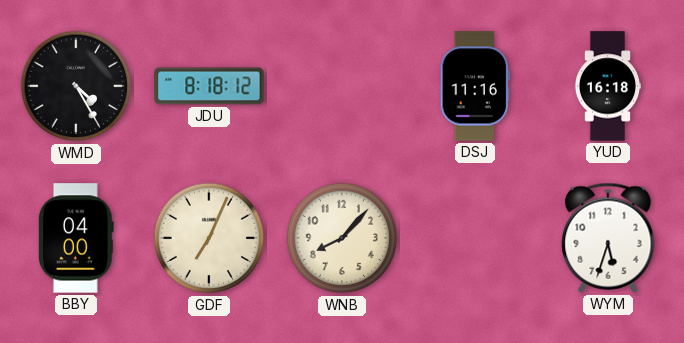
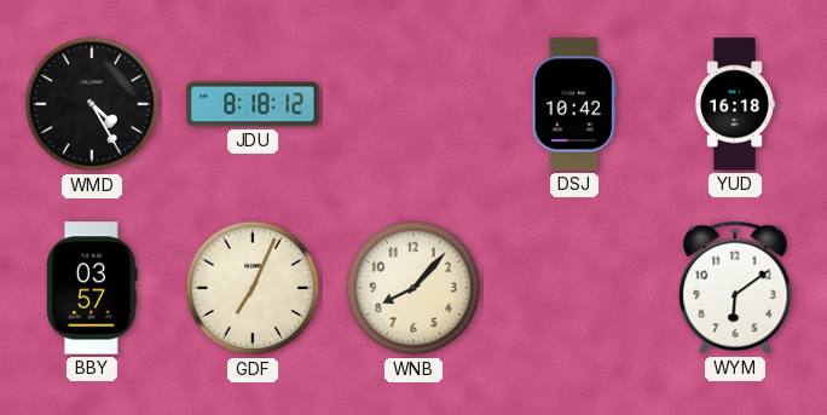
DSJ: 11:16 -> 10:42
BBY: 04:00 -> 03:57
WYM: 5:33 -> 6:09
